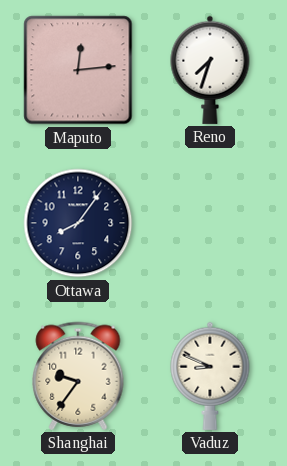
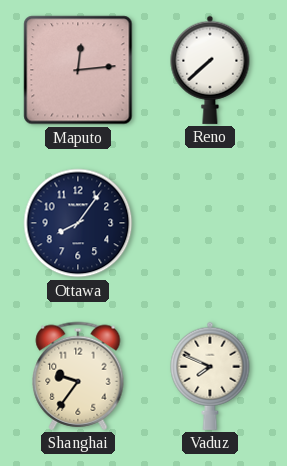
Reno: 7:33 -> 7:38
Vaduz: 8:49 -> 7:49
